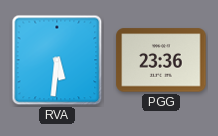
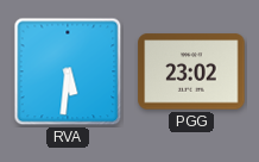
PGG: 23:36 -> 23:02
